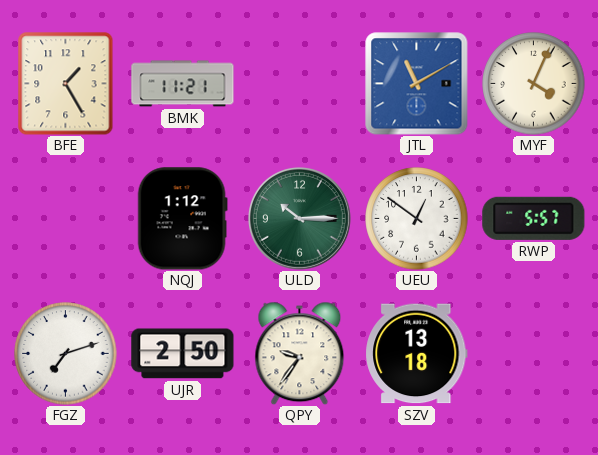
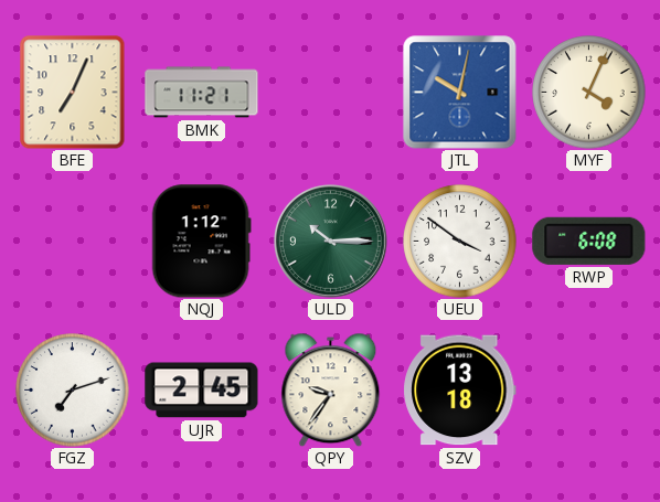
BFE: 1:25 -> 7:04
JTL: 11:10 -> 10:02
UEU: 12:51 -> 3:51
RWP: 5:57 -> 6:08
UJR: 2:50 -> 2:45
